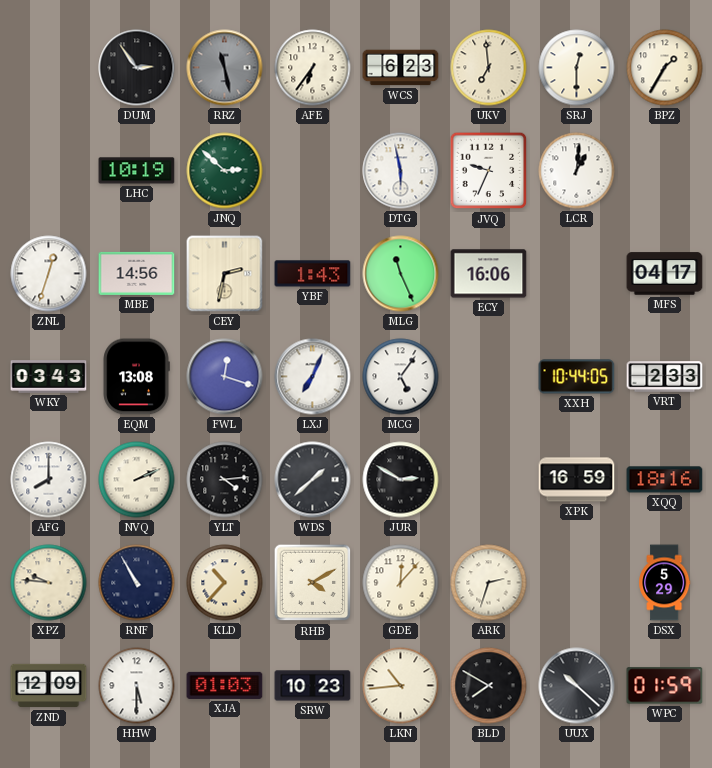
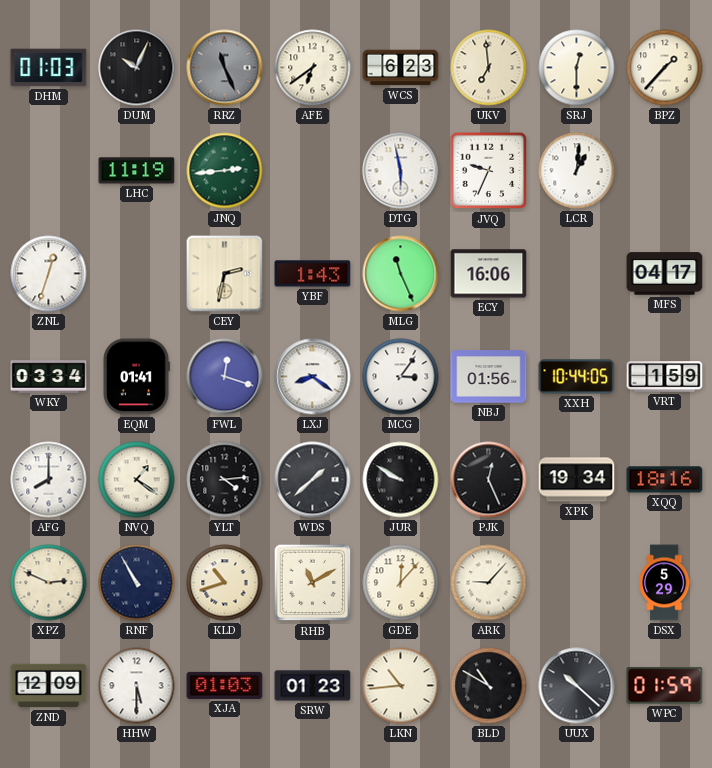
DHM: none -> 01:03
DUM: 2:54 -> 10:04
RRZ: 11:28 -> 11:26
AFE: 6:36 -> 6:39
BPZ: 1:35 -> 1:37
LHC: 10:19 -> 11:19
JNQ: 2:52 -> 2:44
MBE: 14:56 -> none
WKY: 03:43 -> 03:34
EQM: 13:08 -> 01:41
LXJ: 7:04 -> 8:21
MCG: 5:06 -> 3:06
NBJ: none -> 01:56
VRT: 2:33 -> 1:59
NVQ: 2:11 -> 1:21
JUR: 2:50 -> 9:50
PJK: none -> 12:26
XPK: 16:59 -> 19:34
XPZ: 9:46 -> 2:49
KLD: 10:37 -> 10:42
RHB: 4:10 -> 11:10
ARK: 2:33 -> 9:07
SRW: 10:23 -> 01:23
BLD: 7:50 -> 10:50
